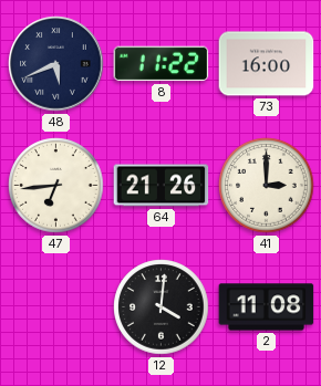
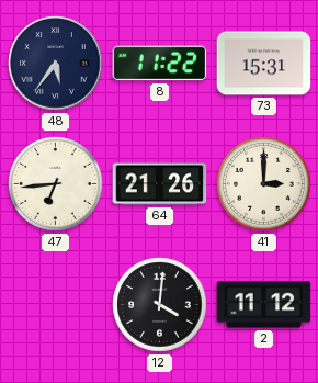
48: 5:41 -> 5:36
73: 16:00 -> 15:31
2: 11:08 -> 11:12
